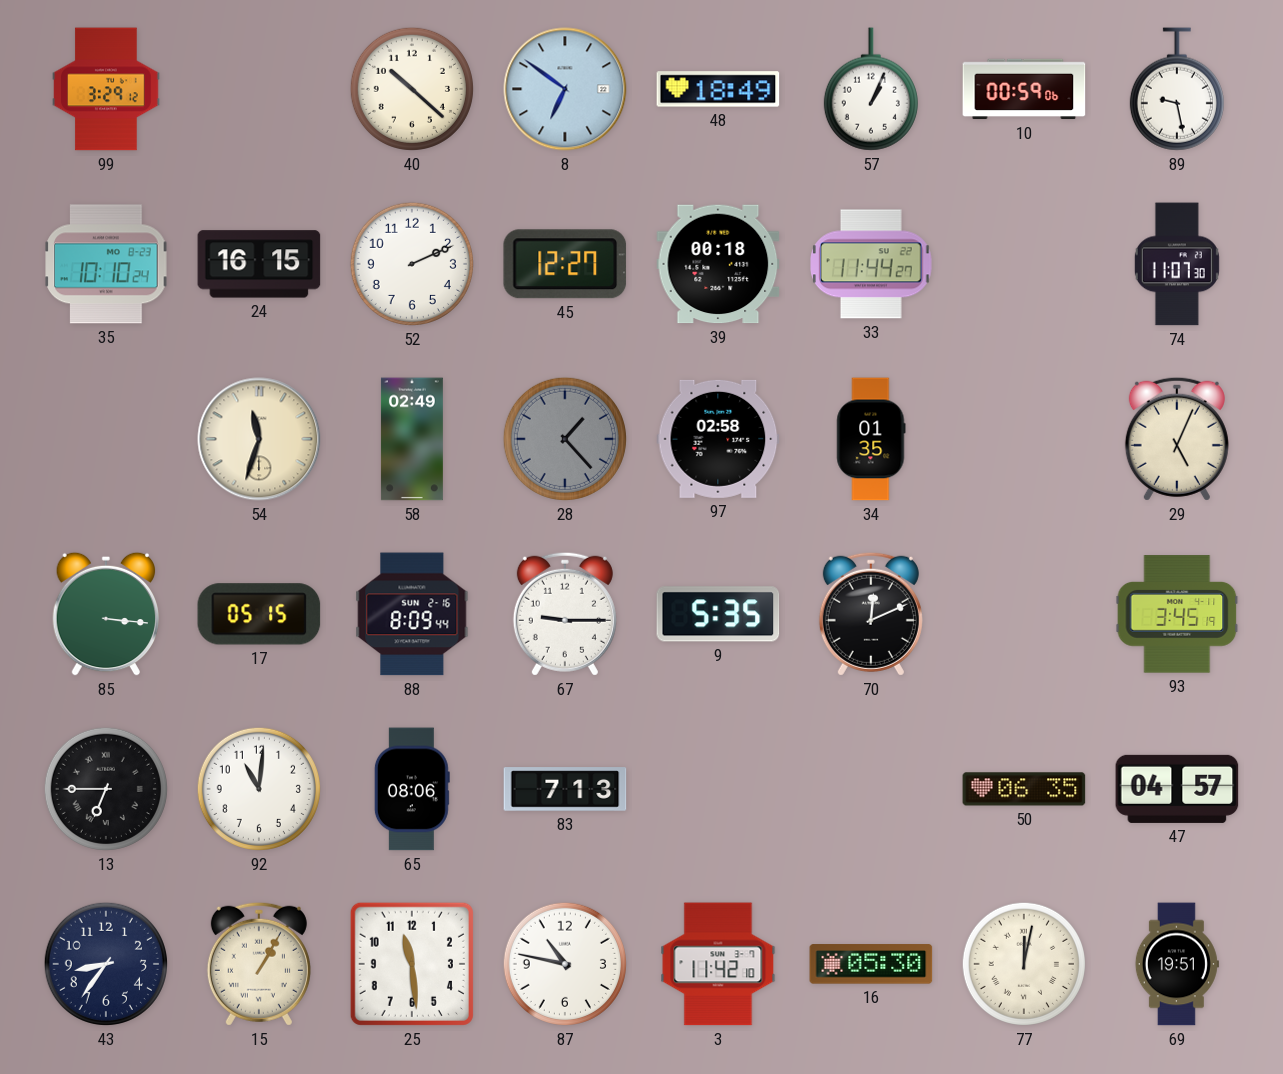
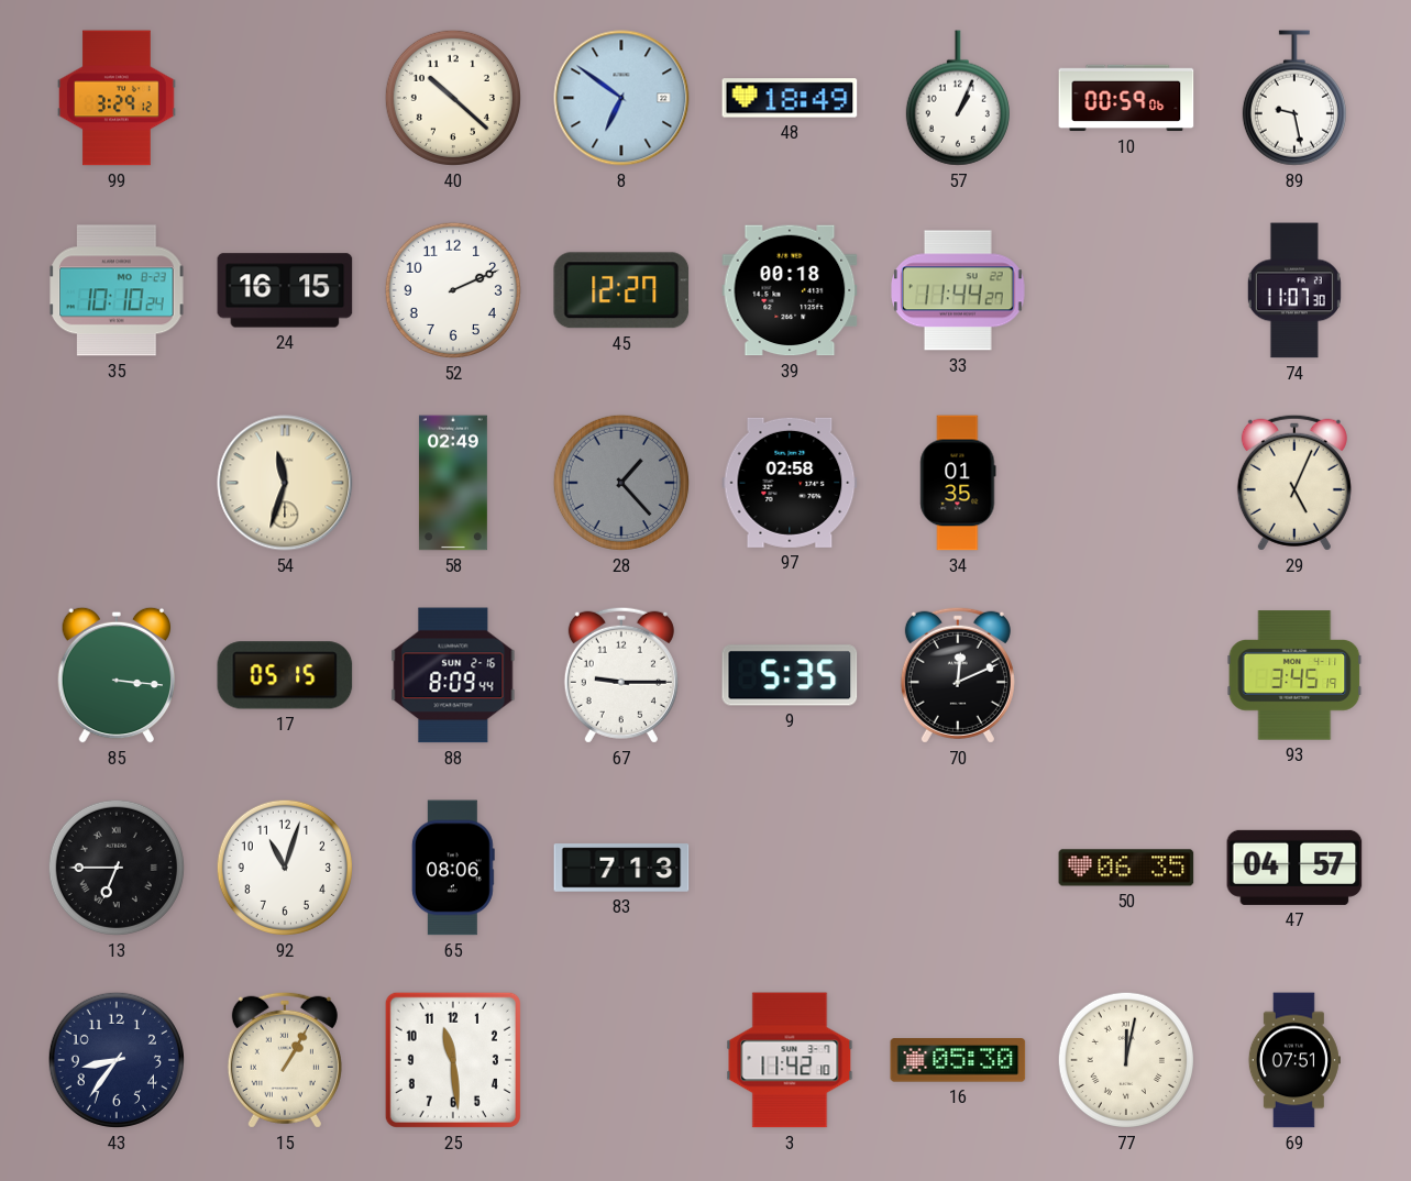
92: 11:01 -> 11:03
87: 10:47 -> none
69: 19:51 -> 07:51
